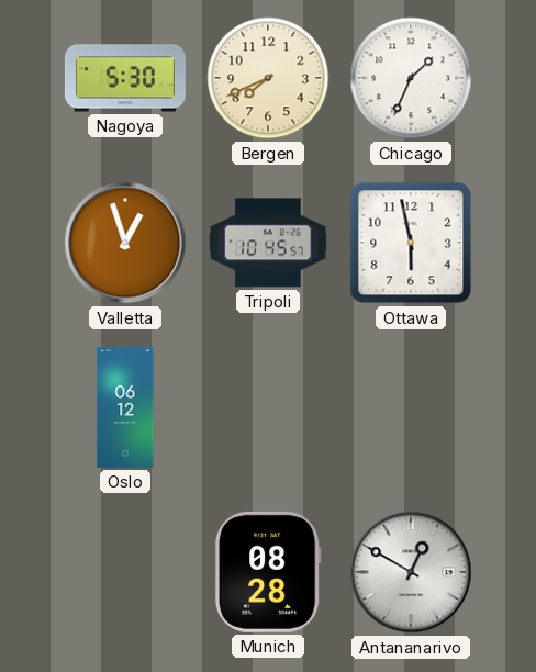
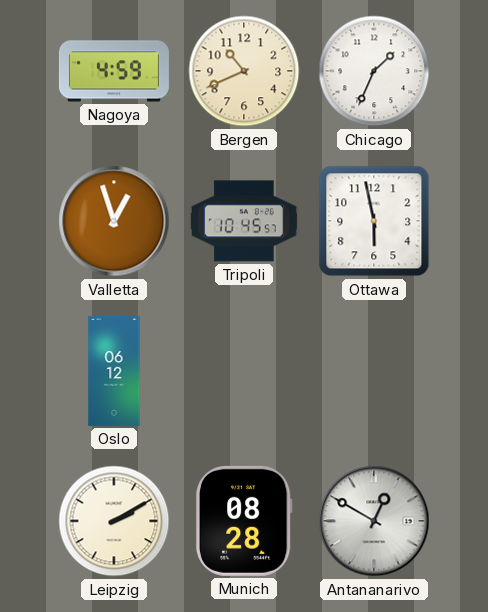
Nagoya: 5:30 -> 4:59
Bergen: 7:41 -> 10:41
Leipzig: none -> 2:10
